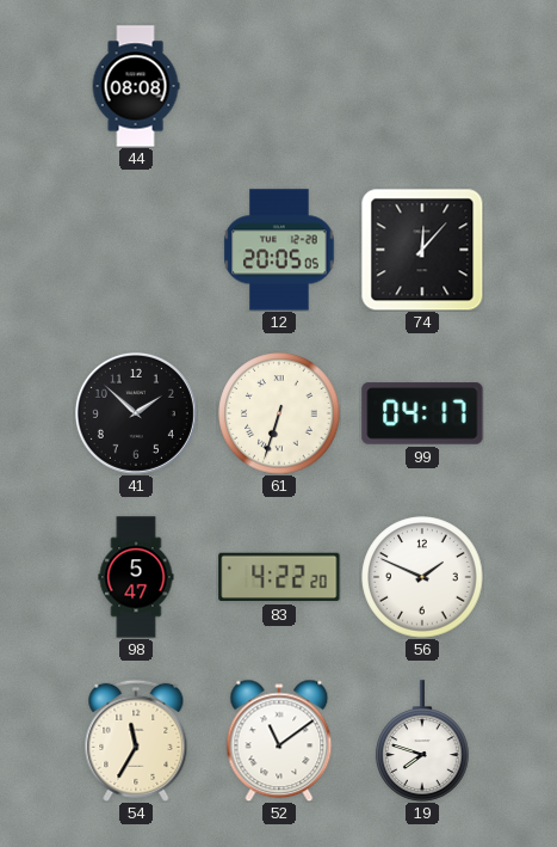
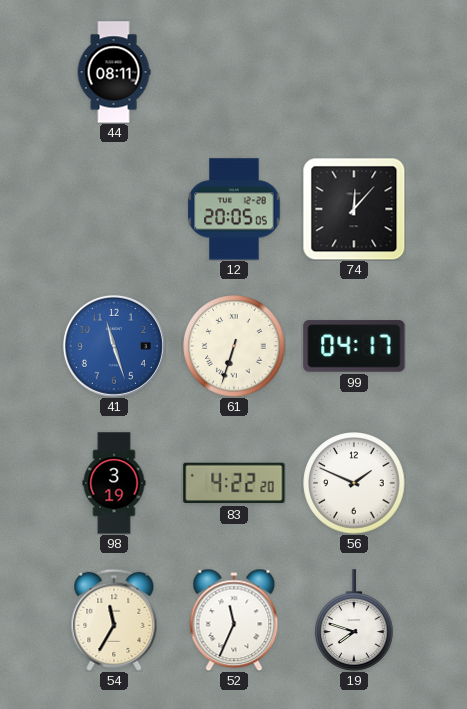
44: 08:08 -> 08:11
41: 1:52 -> 11:27
41 dial: black -> blue
98: 5:47 -> 3:19
52: 11:09 -> 11:34
